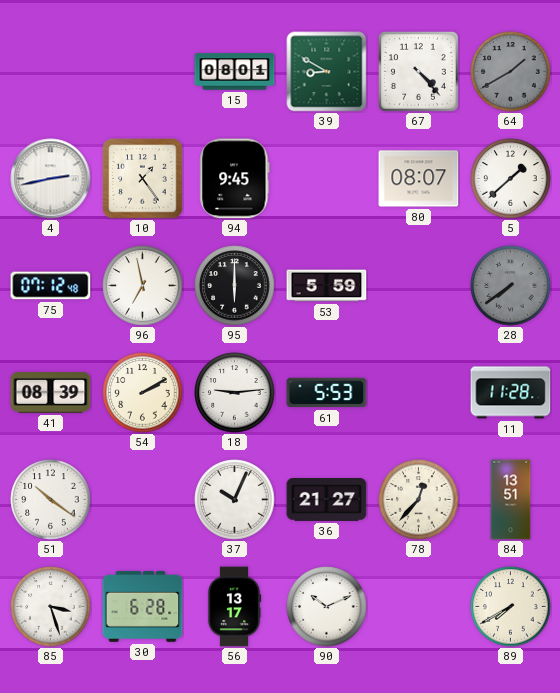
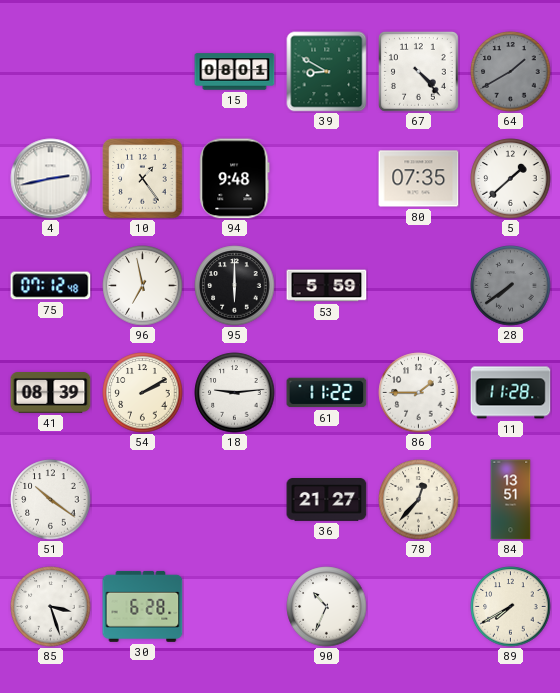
94: 9:45 -> 9:48
80: 08:07 -> 07:35
61: 5:53 -> 11:22
86: none -> 1:45
37: 10:04 -> none
56: 13:17 -> none
90: 10:11 -> 10:34
